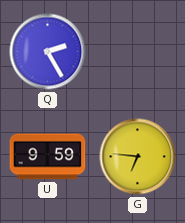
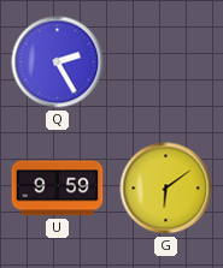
G: 6:46 -> 6:09
